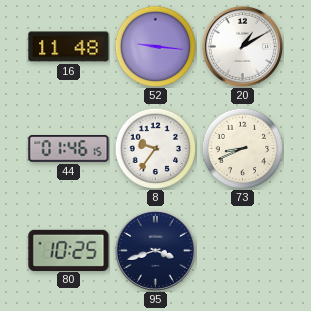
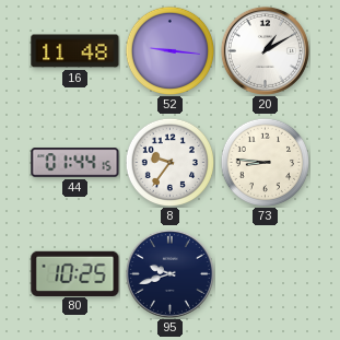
44: 01:46 -> 01:44
73: 8:41 -> 8:46
95: 3:42 -> 9:42
